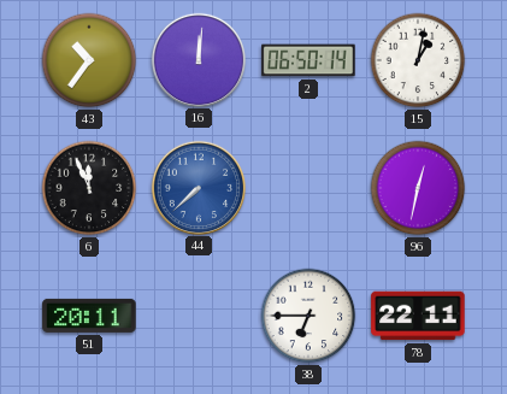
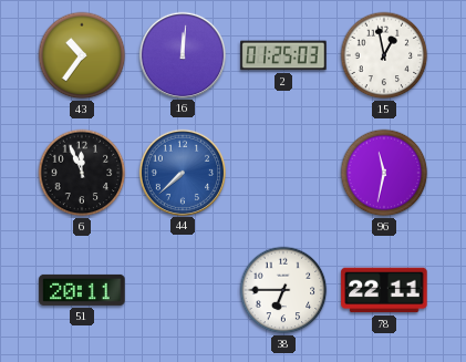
2: 06:50 -> 01:25
15: 1:02 -> 12:58
96: 12:32 -> 11:32
